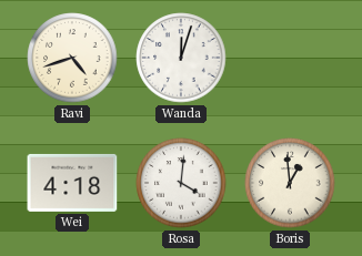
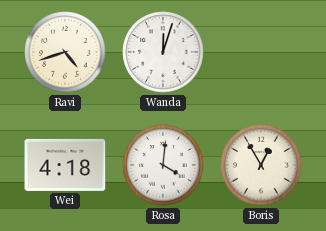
Boris: 12:59 -> 12:55
